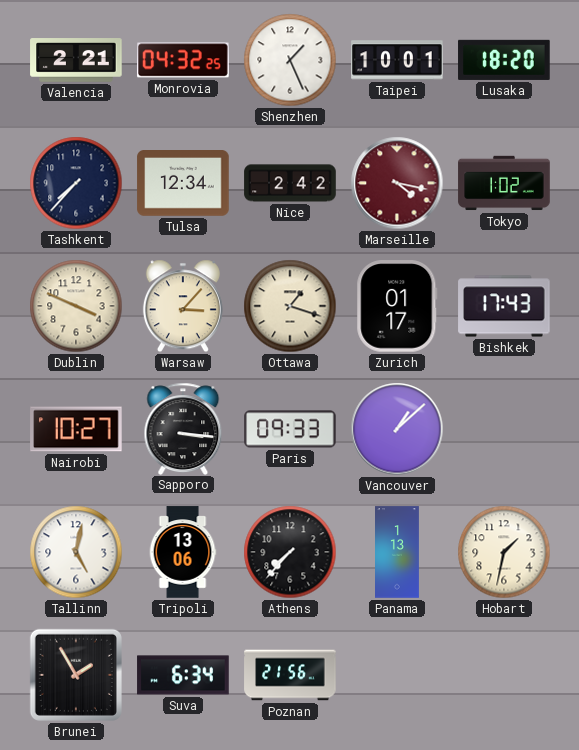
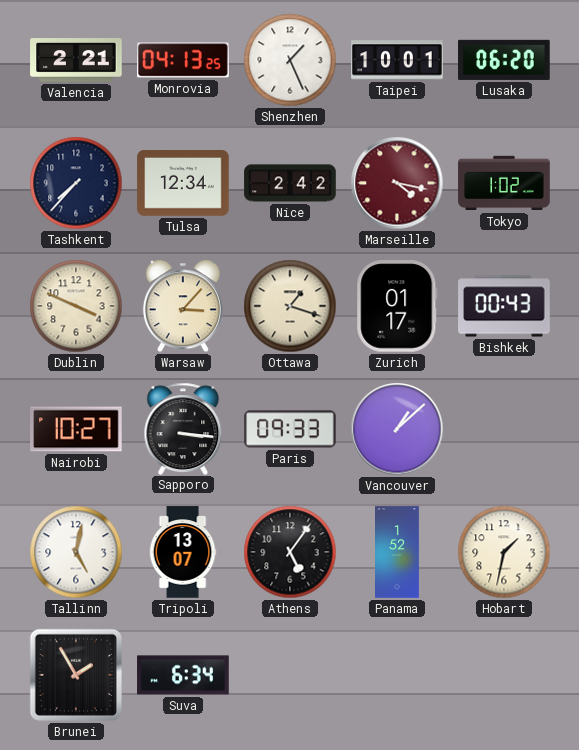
Monrovia: 04:32 -> 04:13
Lusaka: 18:20 -> 06:20
Bishkek: 17:43 -> 00:43
Tripoli: 13:06 -> 13:07
Athens: 7:37 -> 5:06
Panama: 1:13 -> 1:52
Poznan: 21:56 -> none
